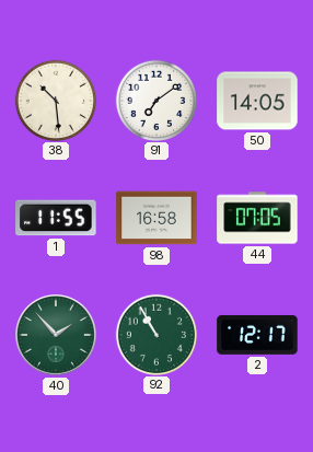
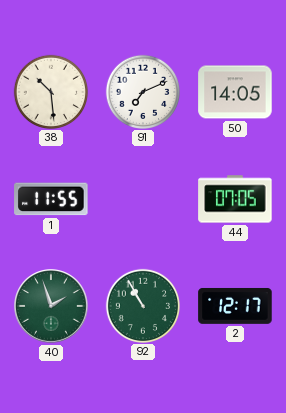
91: 7:09 -> 7:11
98: 16:58 -> none
40: 1:53 -> 1:57
